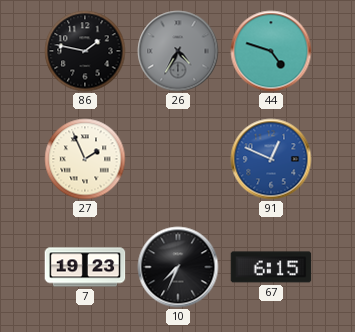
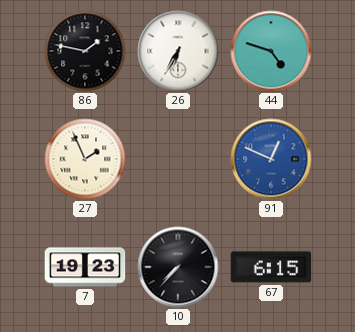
26: 4:35 -> 6:35
26 dial: grey -> white
10: 7:34 -> 7:37
